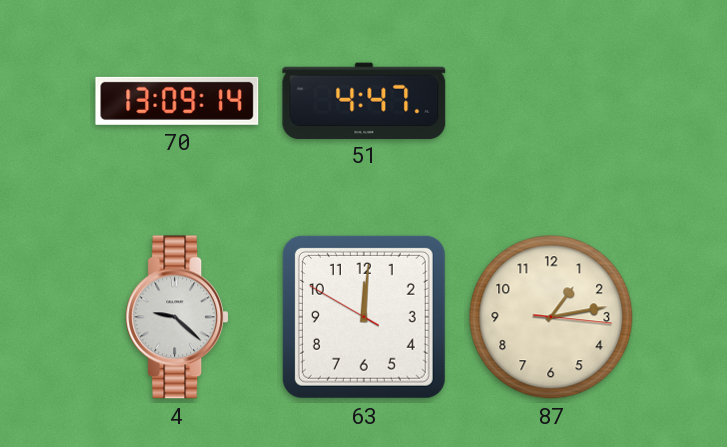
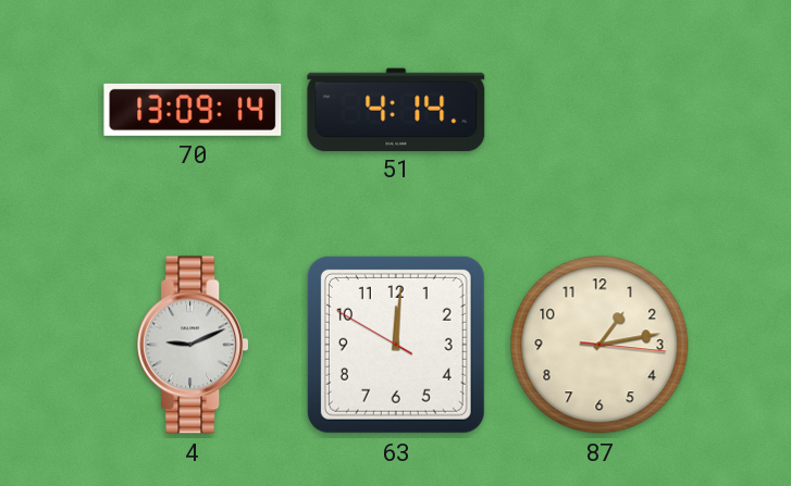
51: 4:47 -> 4:14
4: 9:22 -> 9:11
